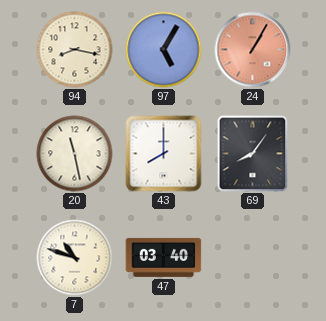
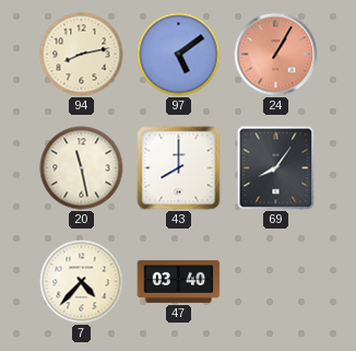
94: 8:17 -> 8:13
97: 5:05 -> 5:09
7: 10:48 -> 4:37
